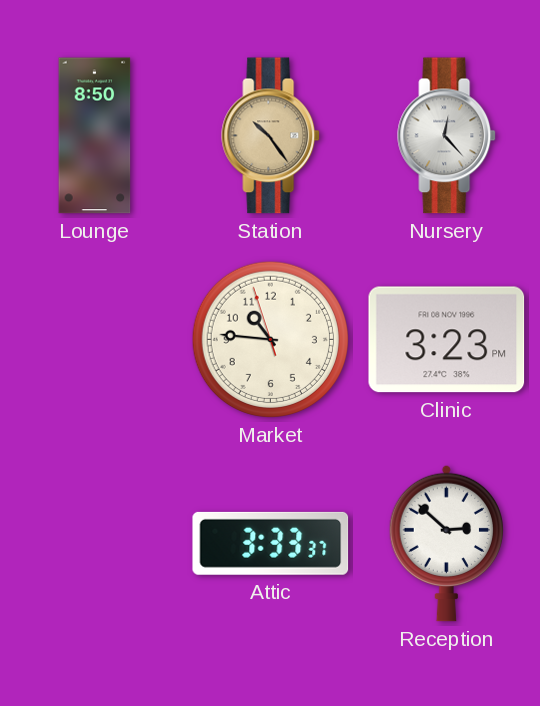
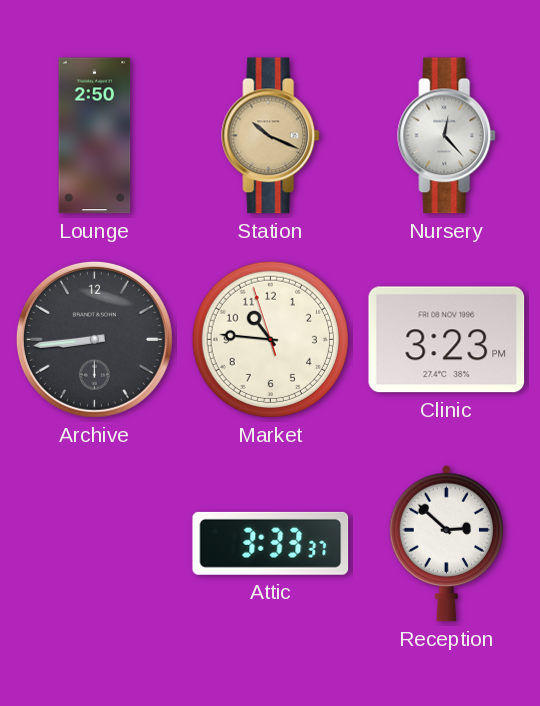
Lounge: 8:50 -> 2:50
Station: 10:24 -> 10:19
Archive: none -> 8:44
